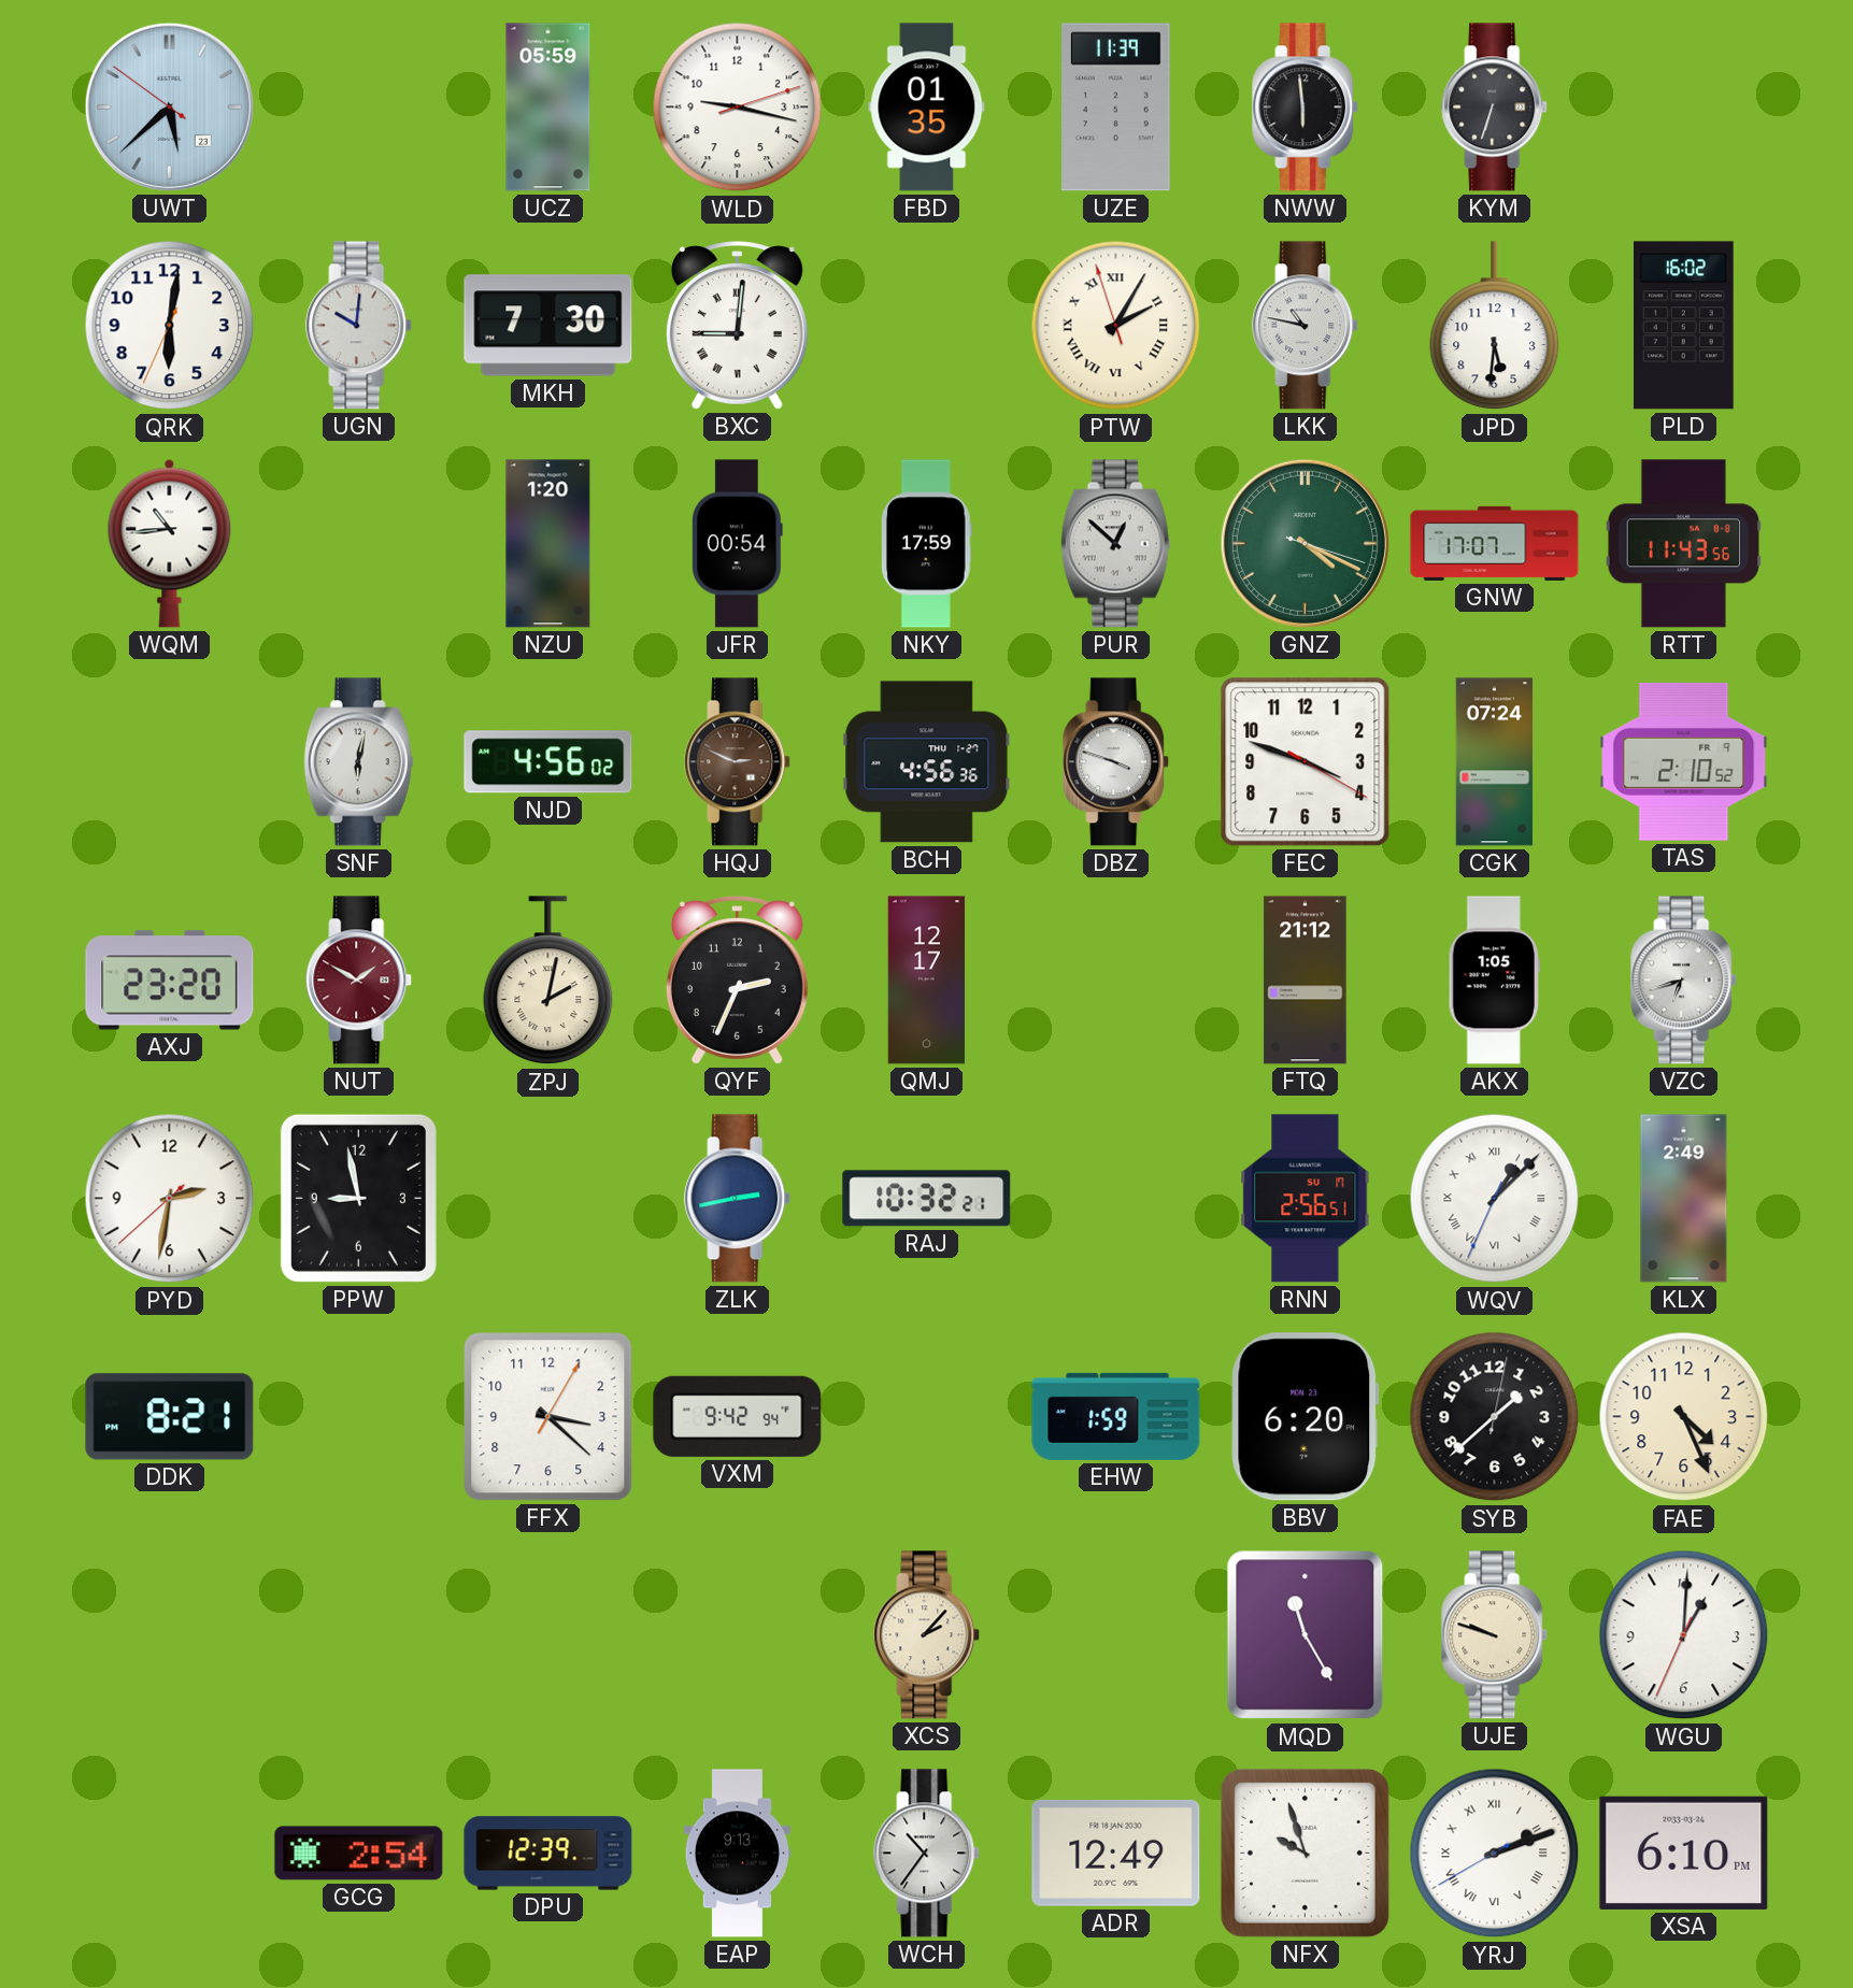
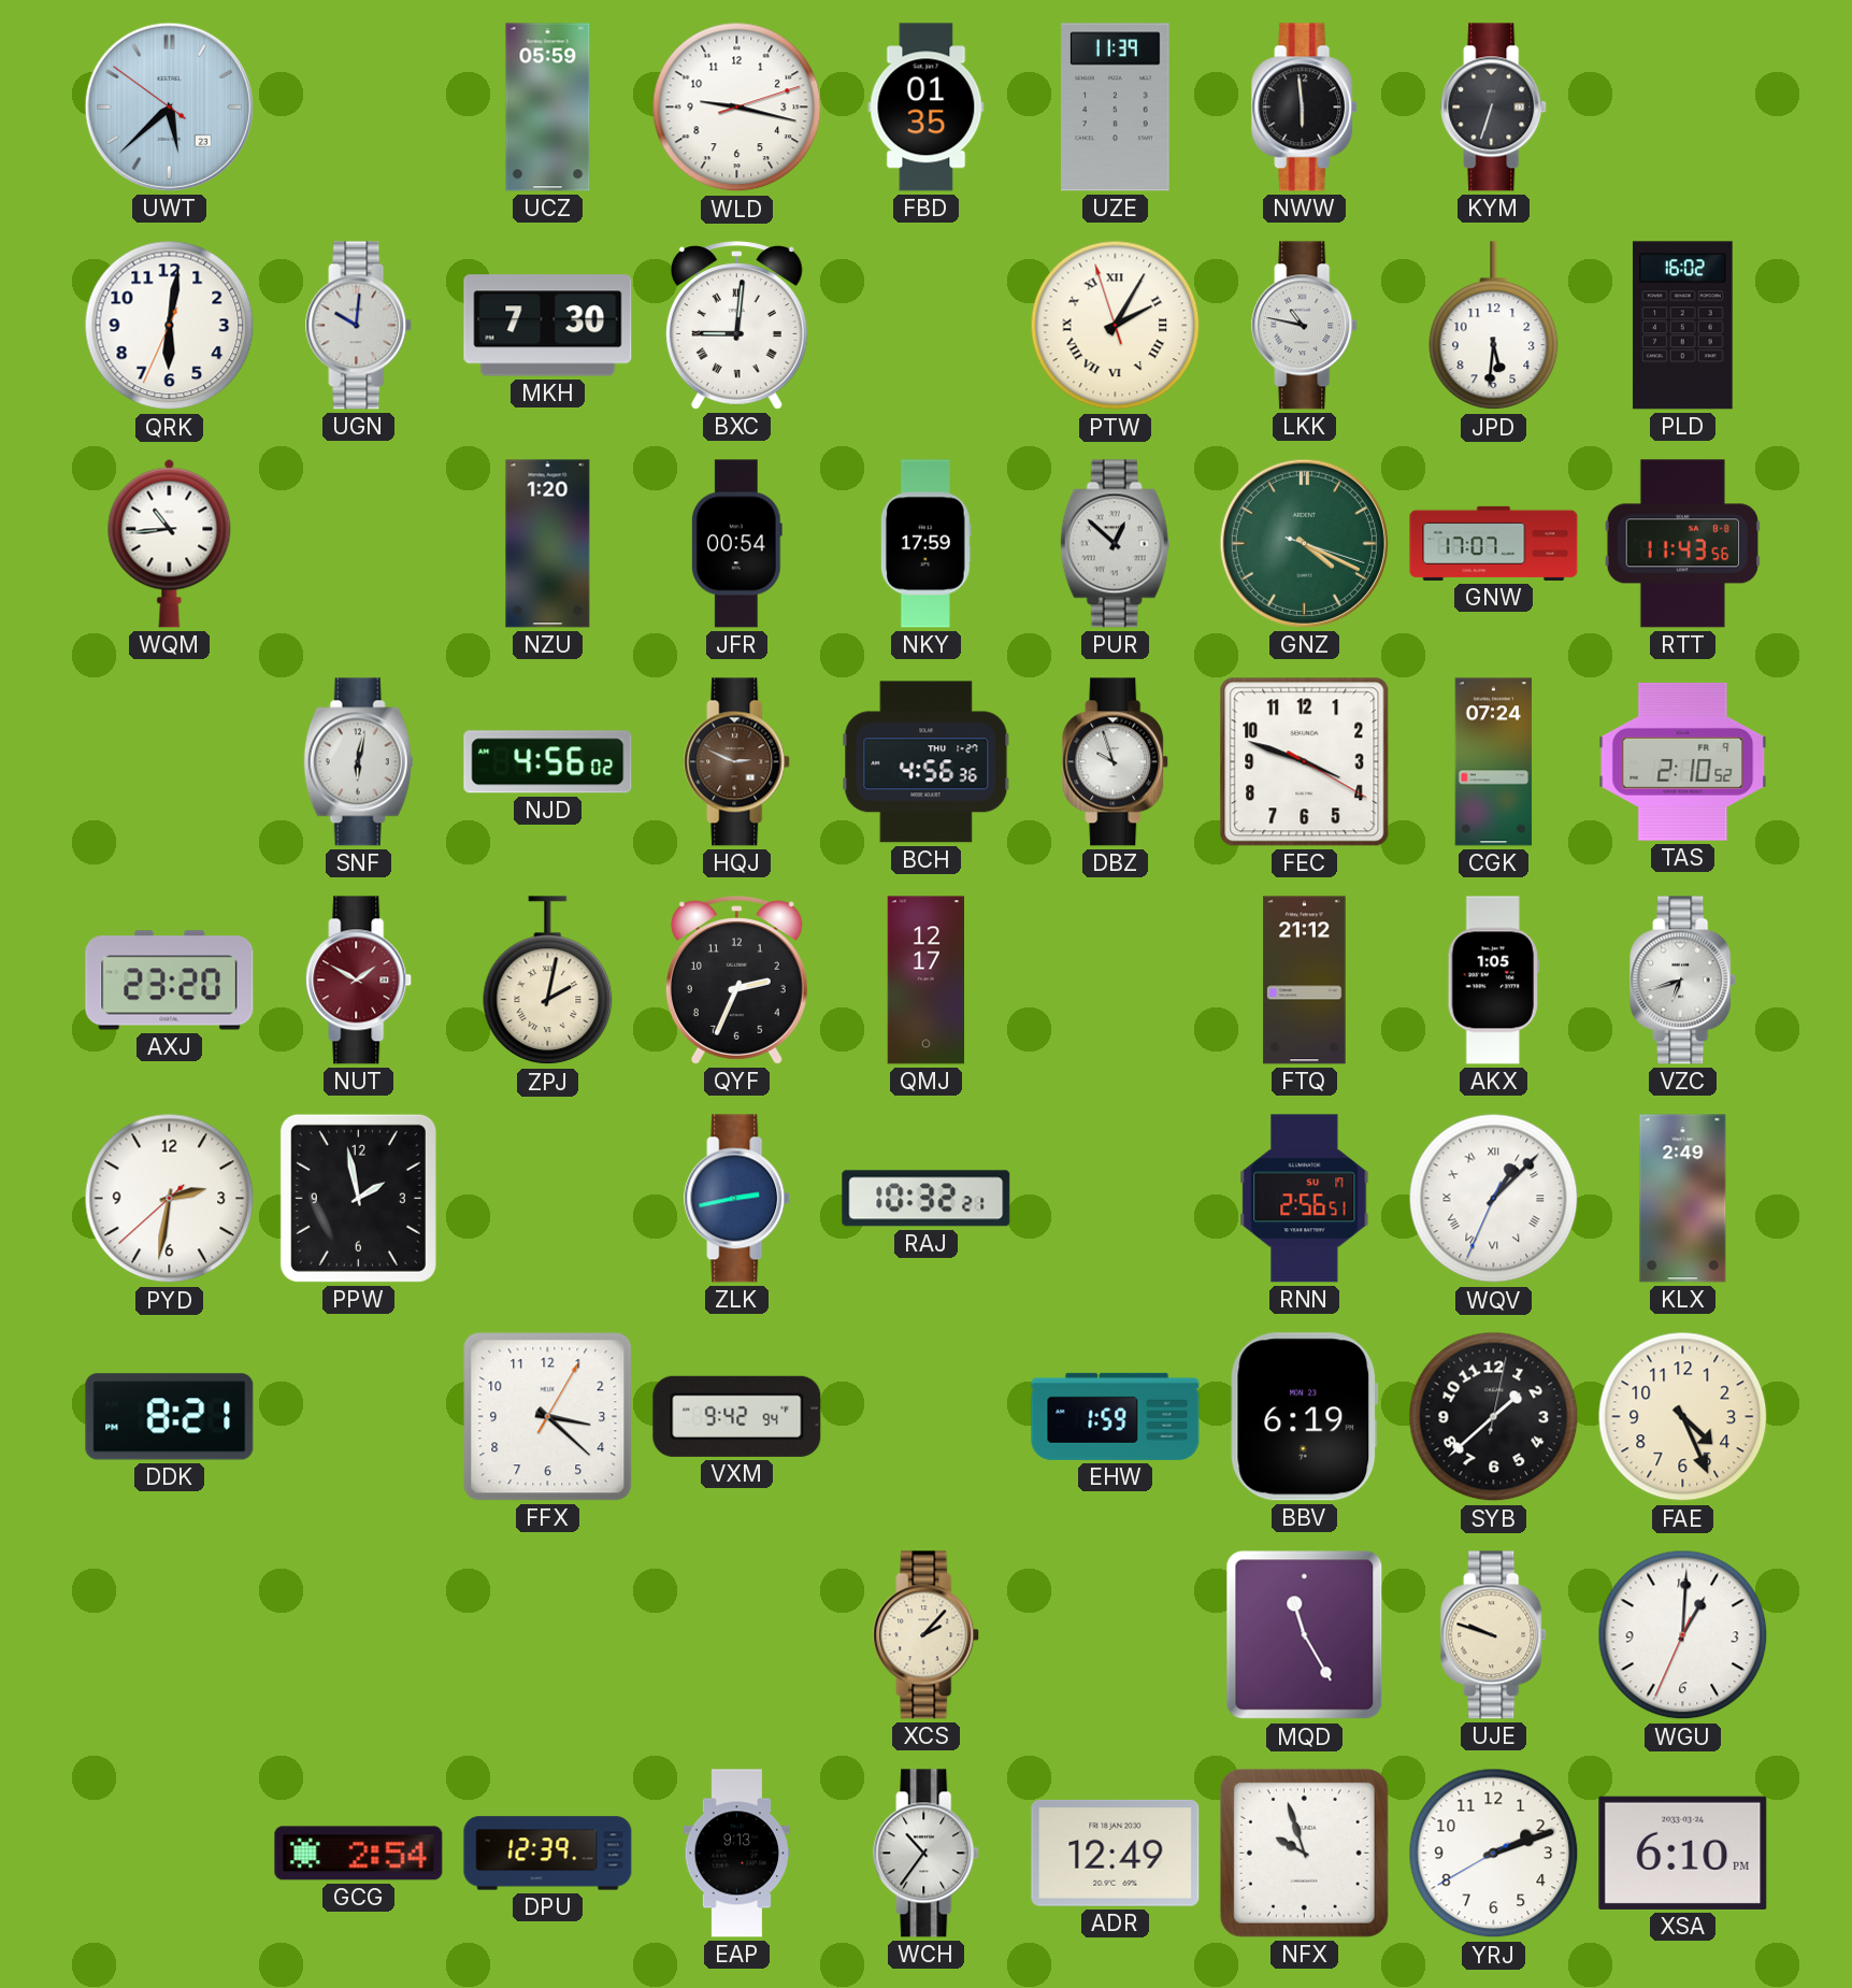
DBZ: 3:48 -> 9:57
PPW: 8:58 -> 1:58
BBV: 6:20 -> 6:19
YRJ numerals: Roman -> Arabic
